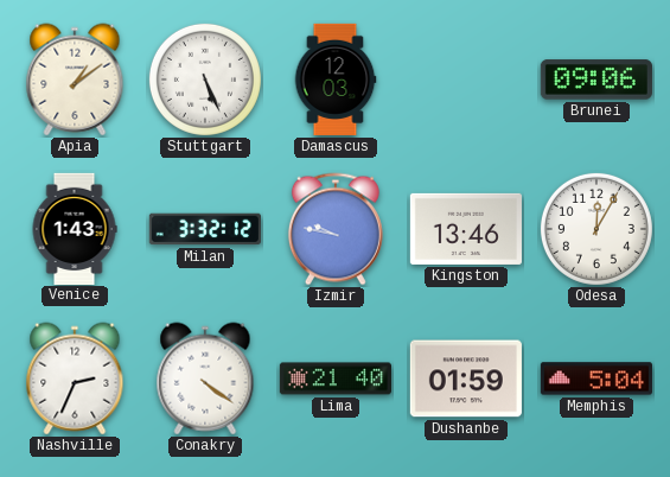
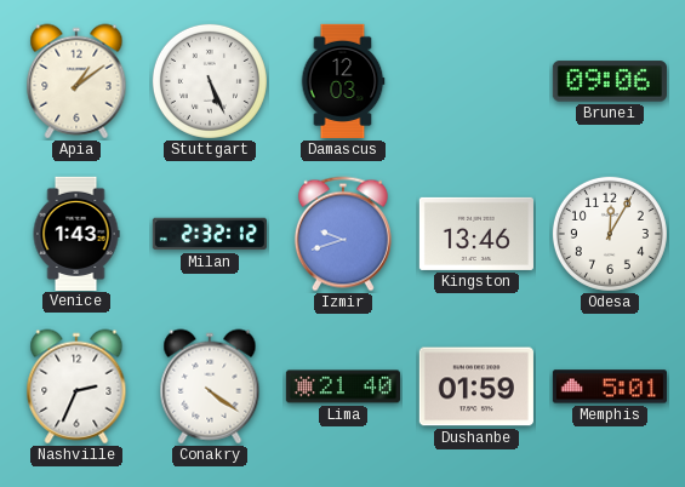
Milan: 3:32 -> 2:32
Izmir: 9:47 -> 9:42
Memphis: 5:04 -> 5:01
